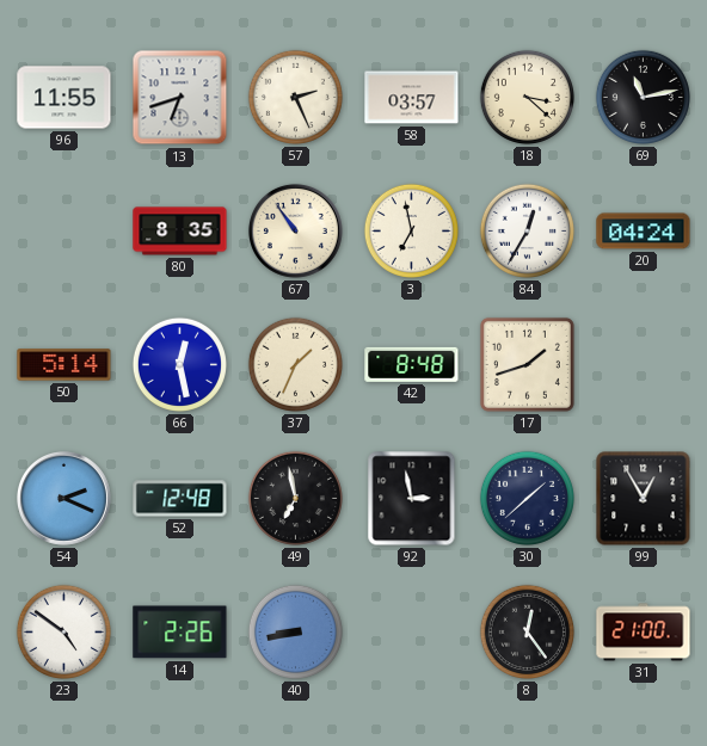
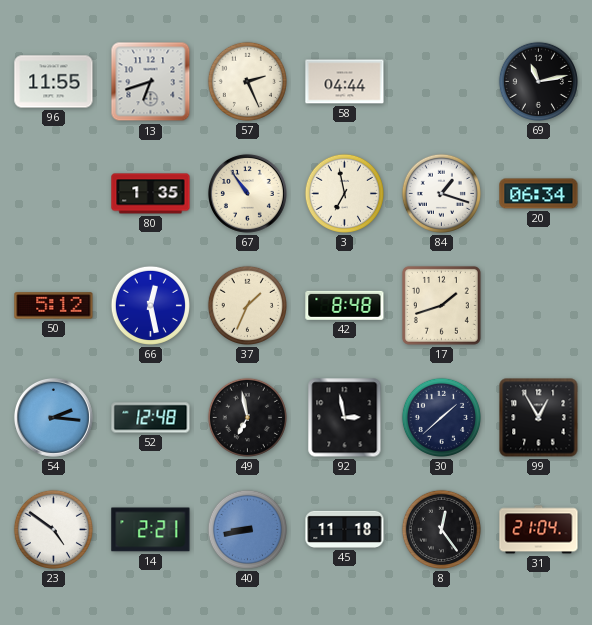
58: 03:57 -> 04:44
18: 3:22 -> none
80: 8:35 -> 1:35
84: 12:35 -> 1:18
20: 04:24 -> 06:34
50: 5:14 -> 5:12
54: 2:19 -> 2:16
14: 2:26 -> 2:21
45: none -> 11:18
31: 21:00 -> 21:04
